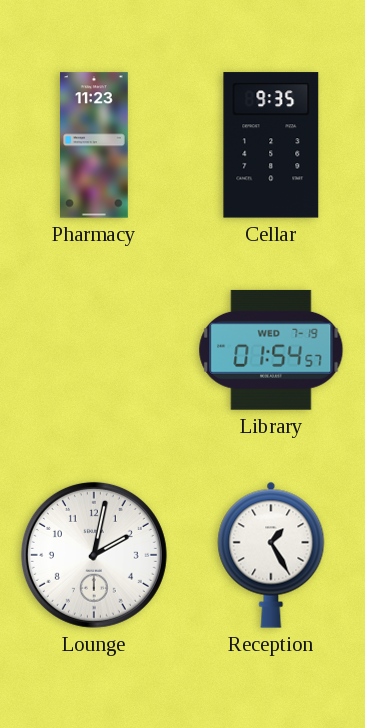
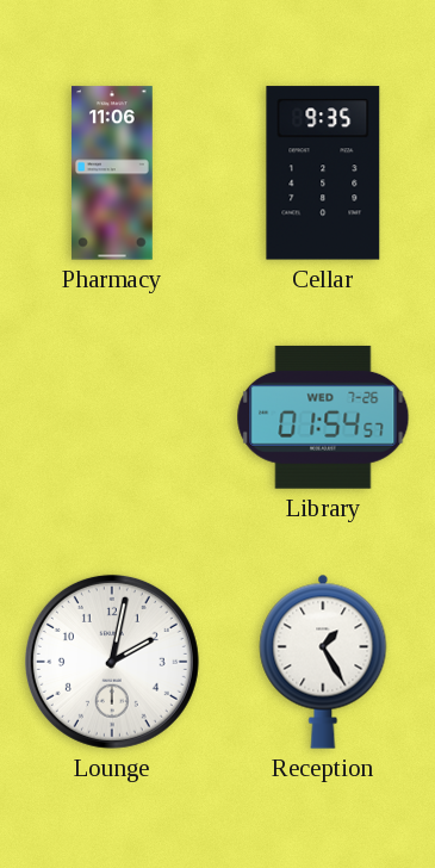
Pharmacy: 11:23 -> 11:06
Library date: WED 7-19 -> WED 7-26
